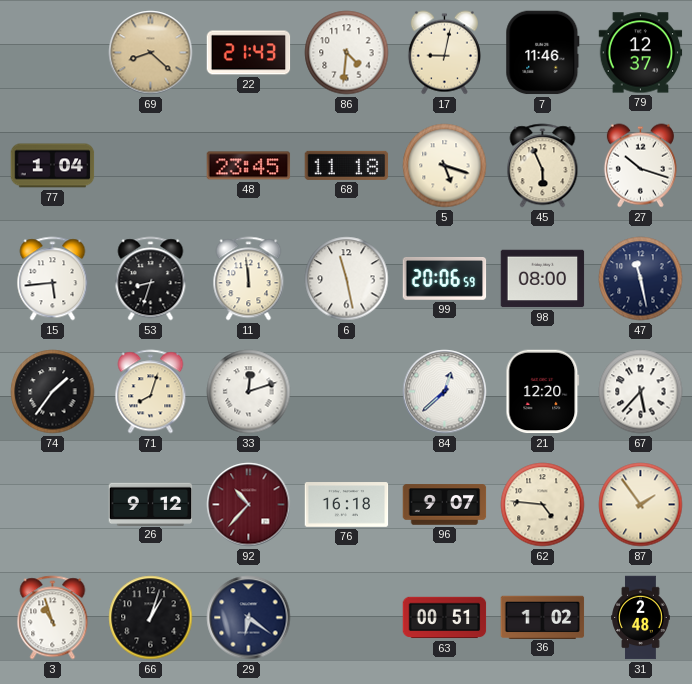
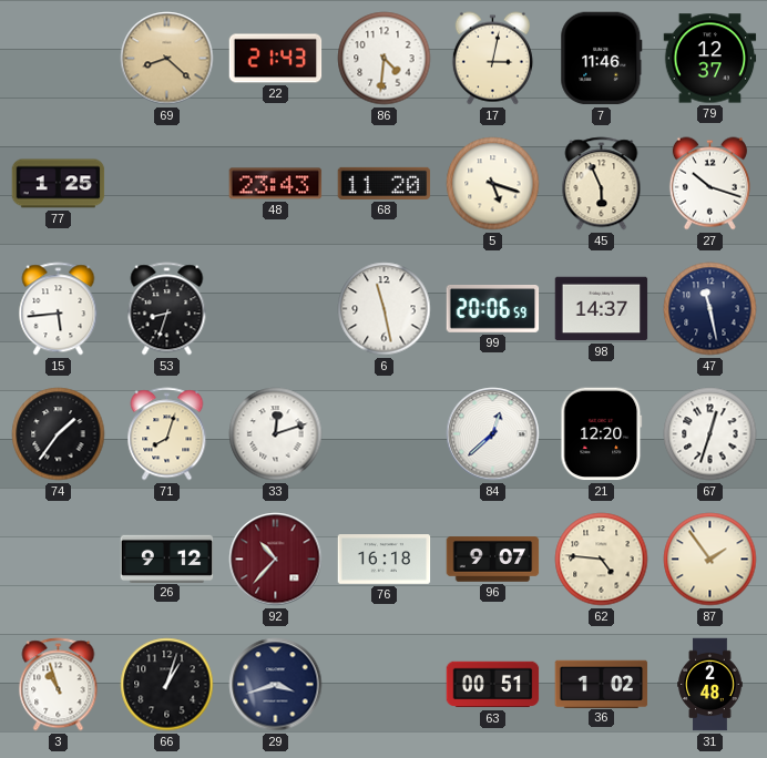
17: 9:02 -> 3:02
77: 1:04 -> 1:25
48: 23:45 -> 23:43
68: 11:18 -> 11:20
11: 11:59 -> none
98: 08:00 -> 14:37
67: 5:37 -> 12:33
29: 6:21 -> 3:42
